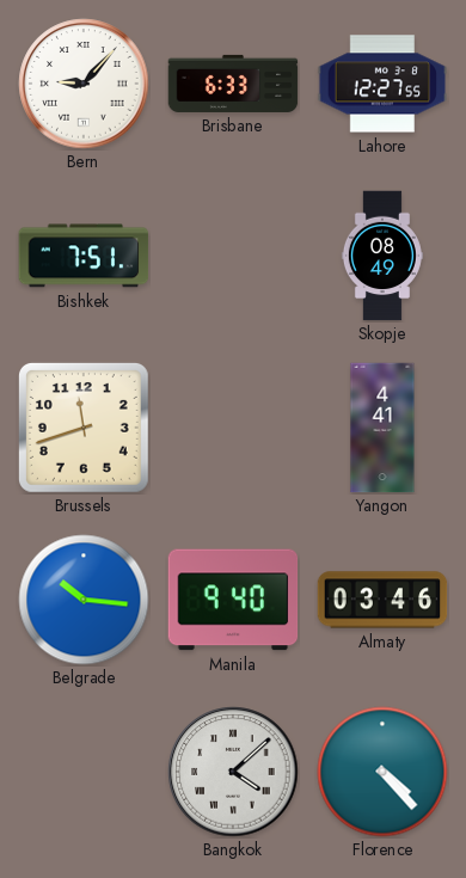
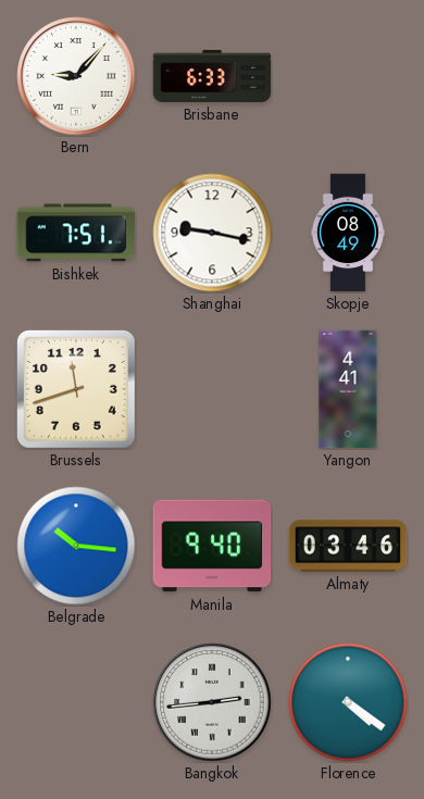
Lahore: 12:27 -> none
Shanghai: none -> 9:17
Bangkok: 4:08 -> 2:44
Florence: 4:23 -> 4:21
